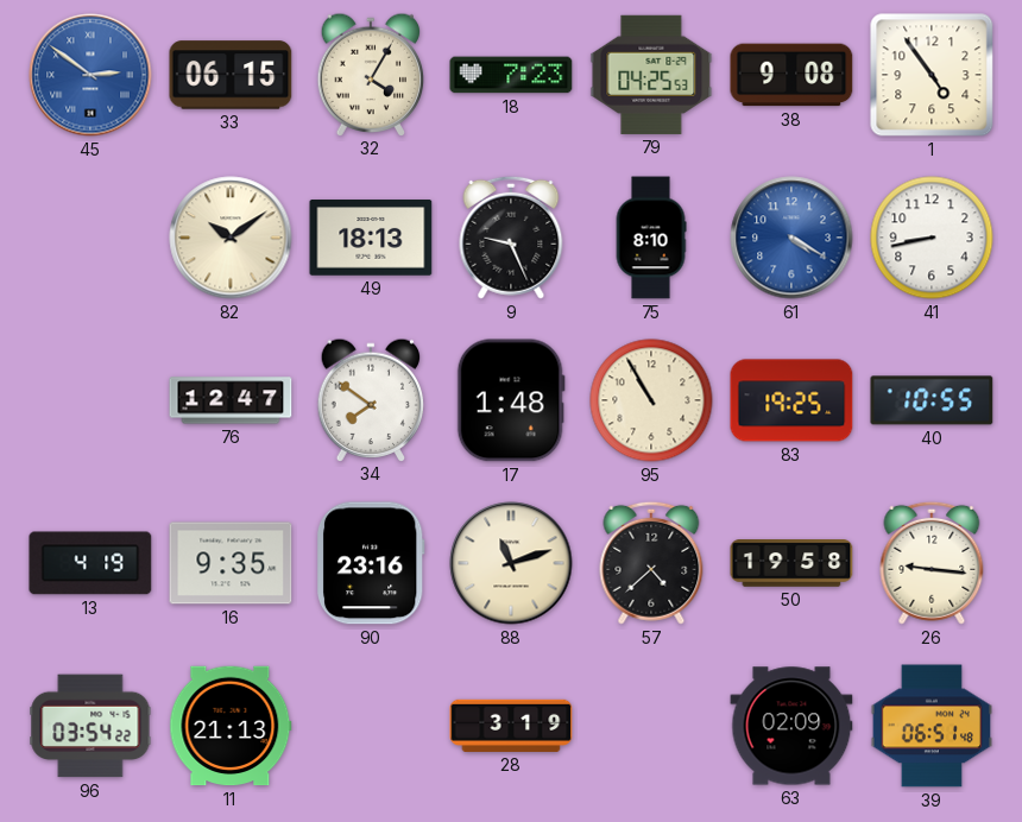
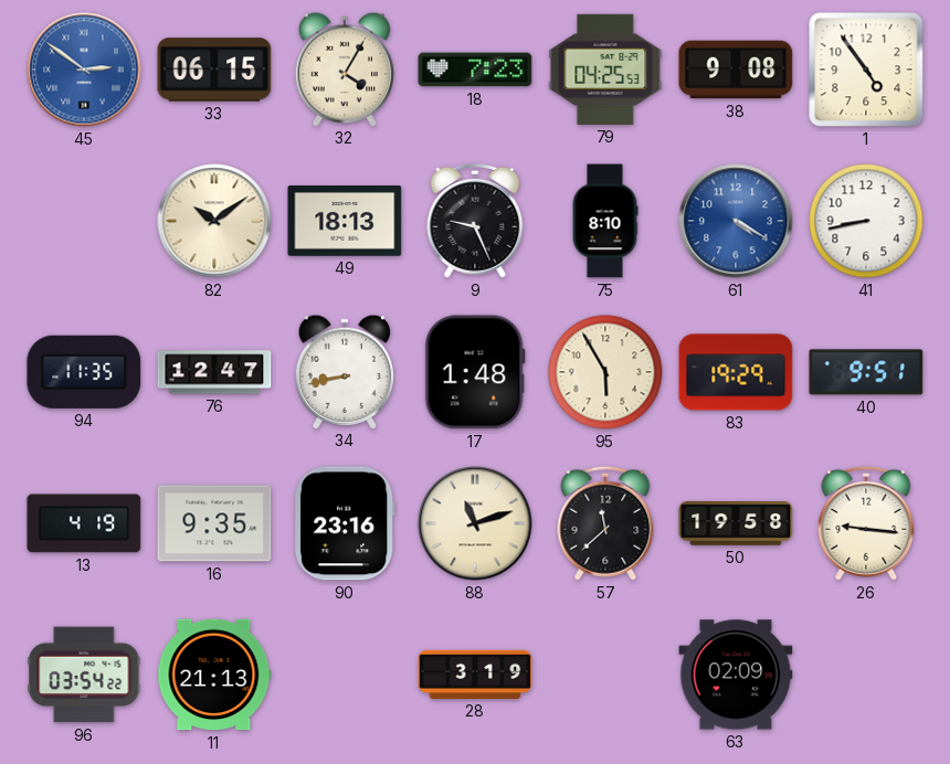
94: none -> 11:35
34: 7:51 -> 8:43
95: 10:55 -> 5:55
83: 19:25 -> 19:29
40: 10:55 -> 9:51
57: 4:38 -> 11:38
39: 06:51 -> none
